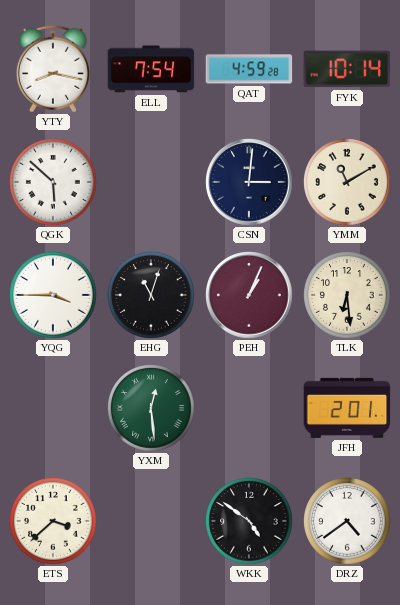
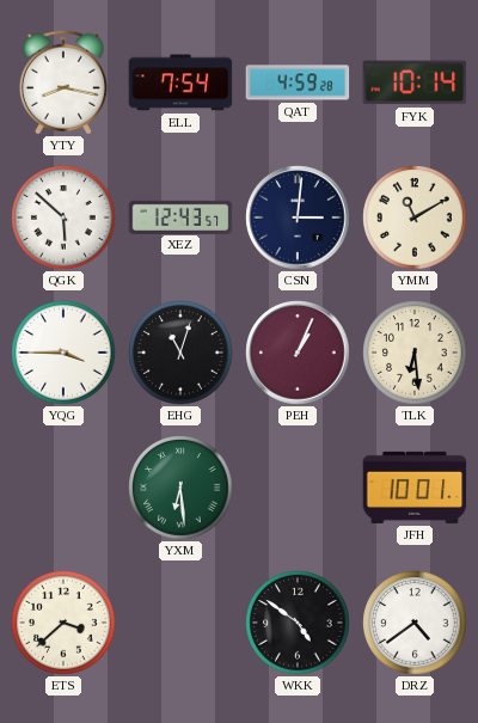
XEZ: none -> 12:43
YXM: 12:29 -> 6:29
JFH: 2:01 -> 10:01
